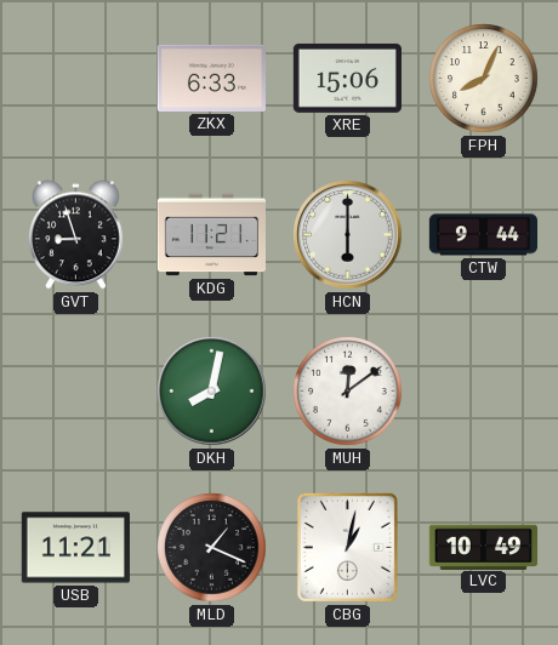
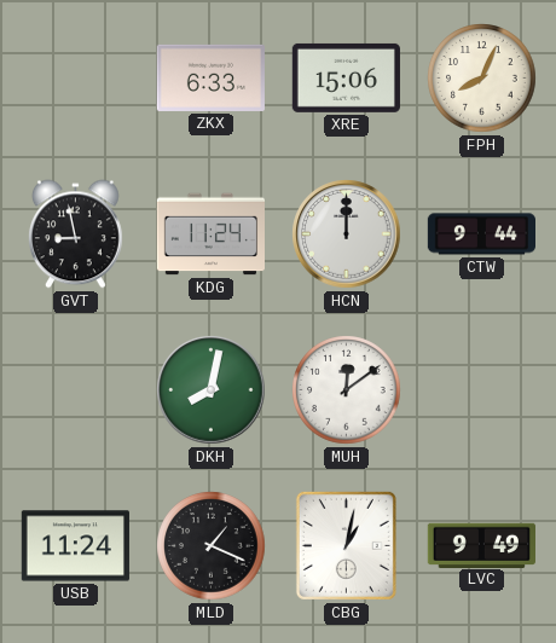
GVT: 8:57 -> 8:58
KDG: 11:21 -> 11:24
HCN: 6:00 -> 12:00
USB: 11:21 -> 11:24
LVC: 10:49 -> 9:49
